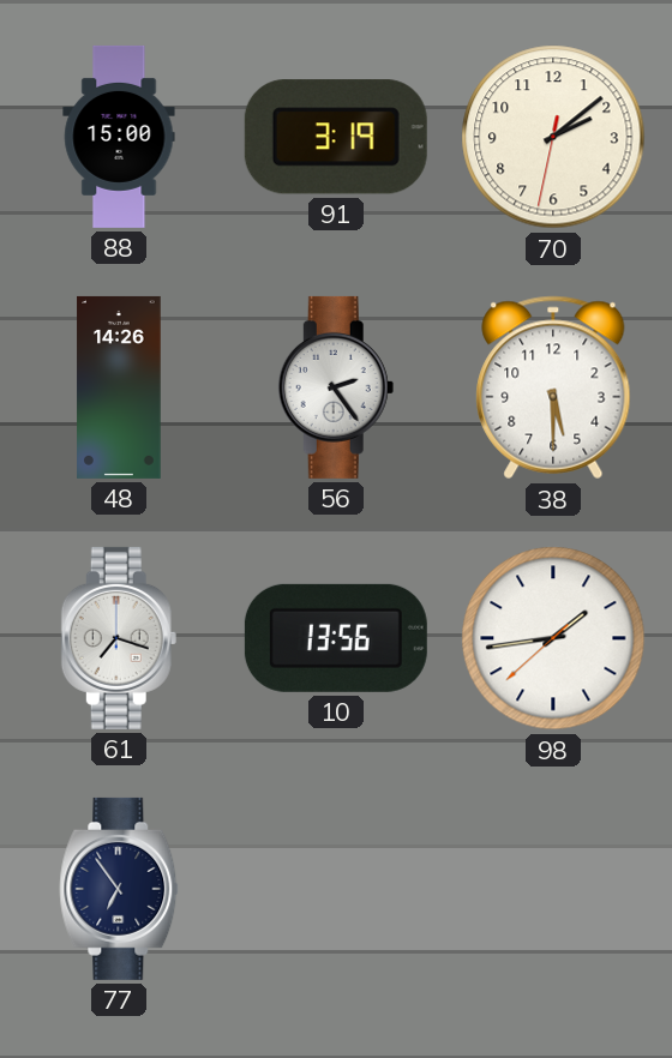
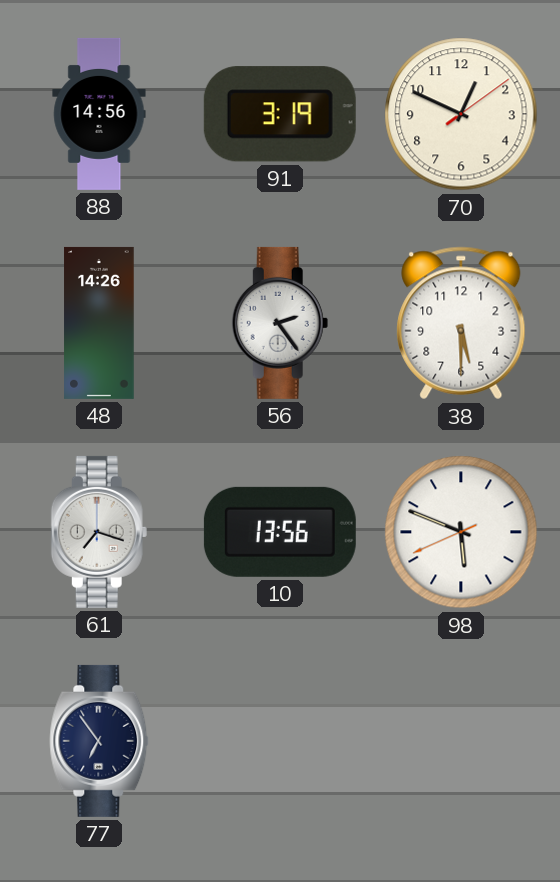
88: 15:00 -> 14:56
70: 2:08 -> 12:49
98: 1:43 -> 5:48
